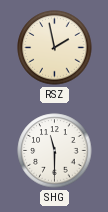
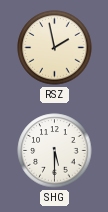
SHG: 11:30 -> 5:30
